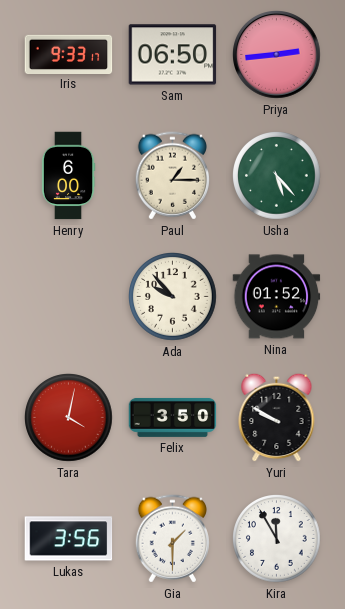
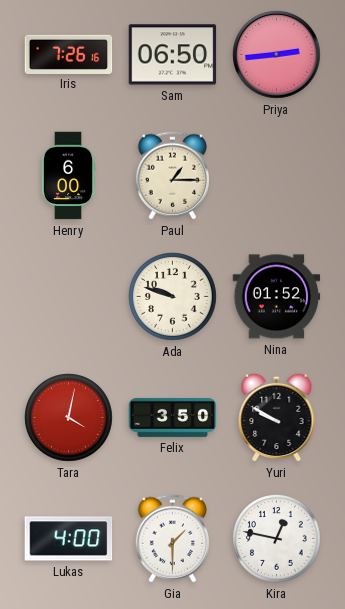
Iris: 9:33 -> 7:26
Usha: 5:23 -> none
Ada: 9:53 -> 9:48
Lukas: 3:56 -> 4:00
Kira: 11:55 -> 12:47
